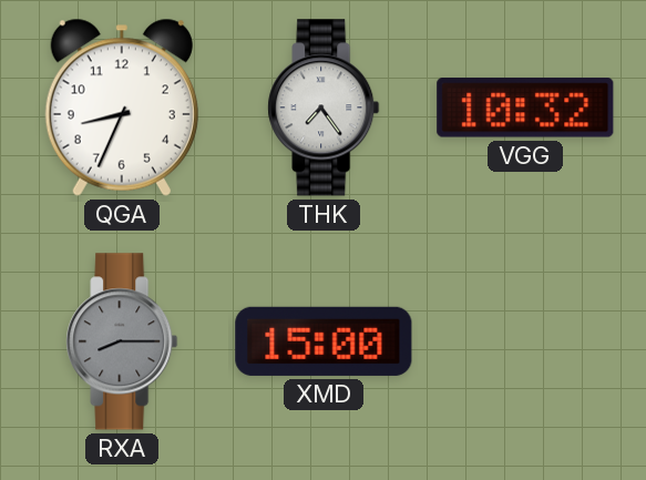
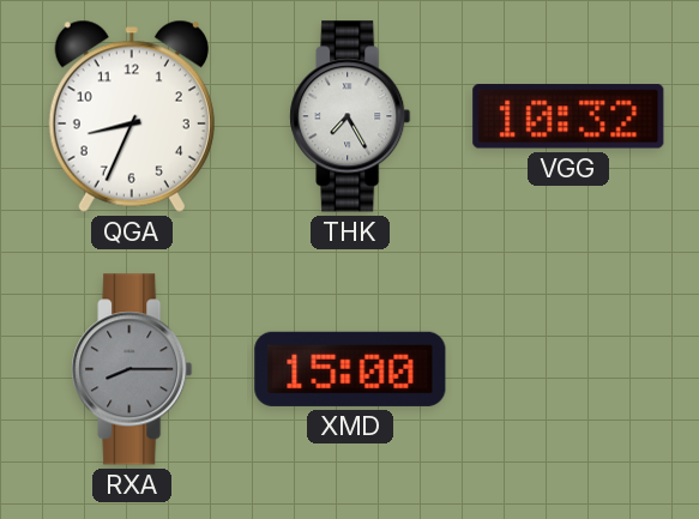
THK: 7:24 -> 7:25
